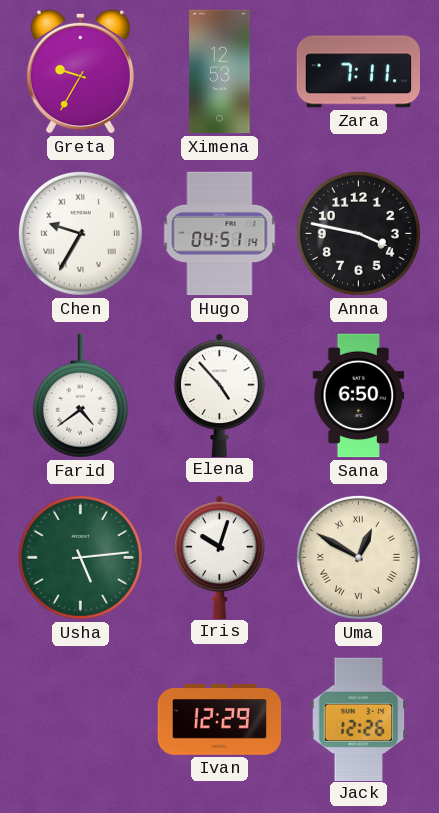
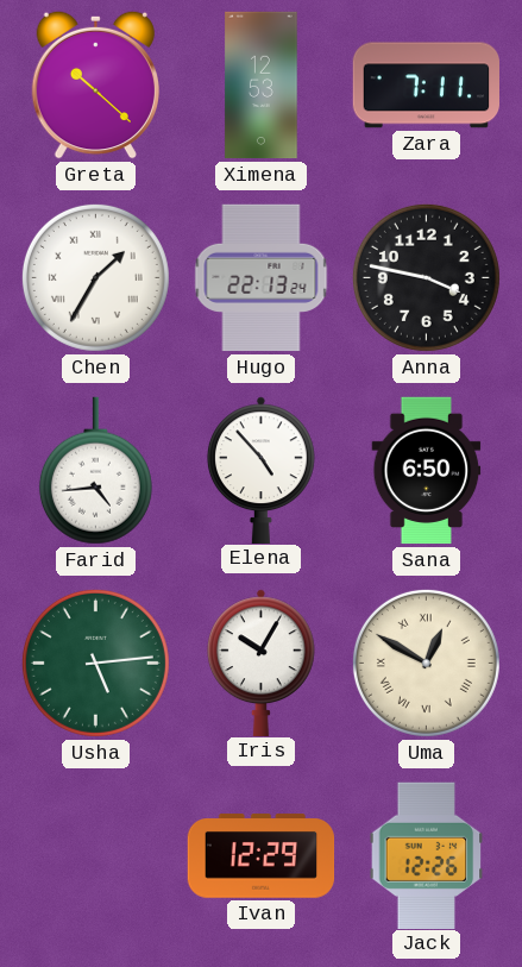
Greta: 9:35 -> 10:22
Chen: 9:35 -> 1:35
Hugo: 04:51 -> 22:13
Farid: 4:39 -> 4:44
Iris: 10:03 -> 10:05
